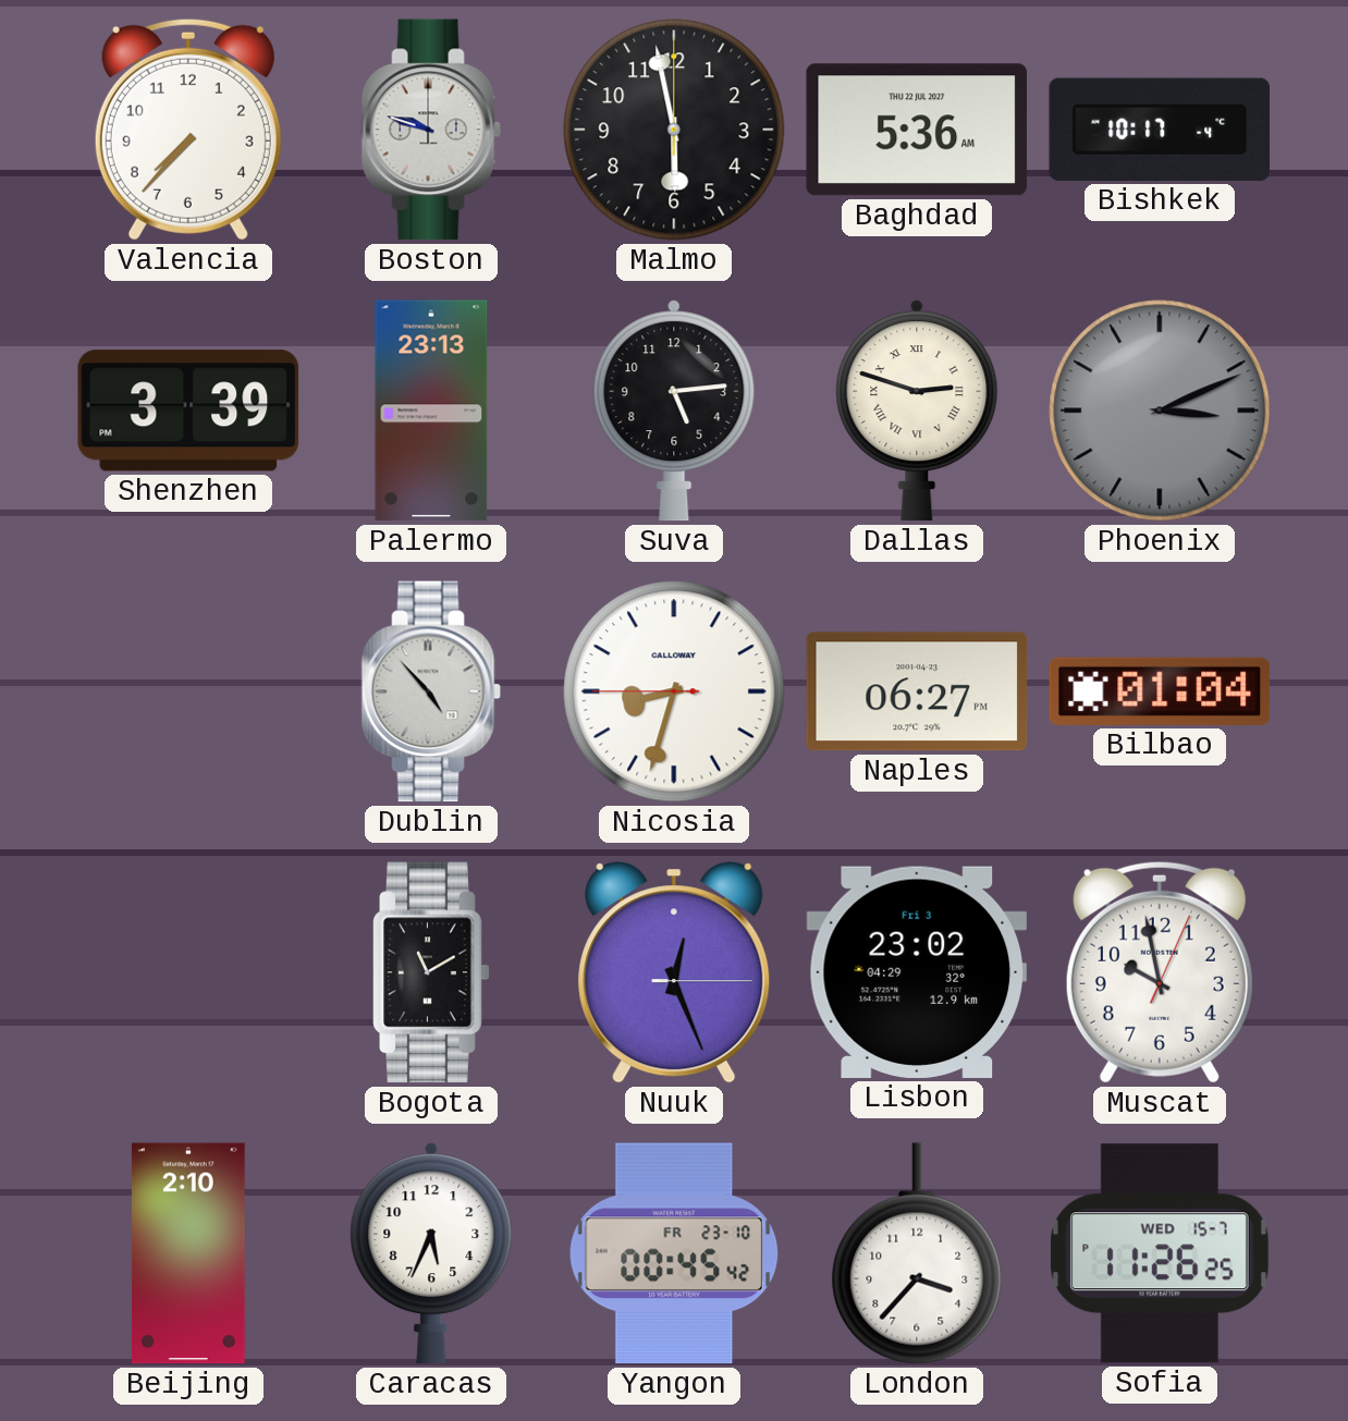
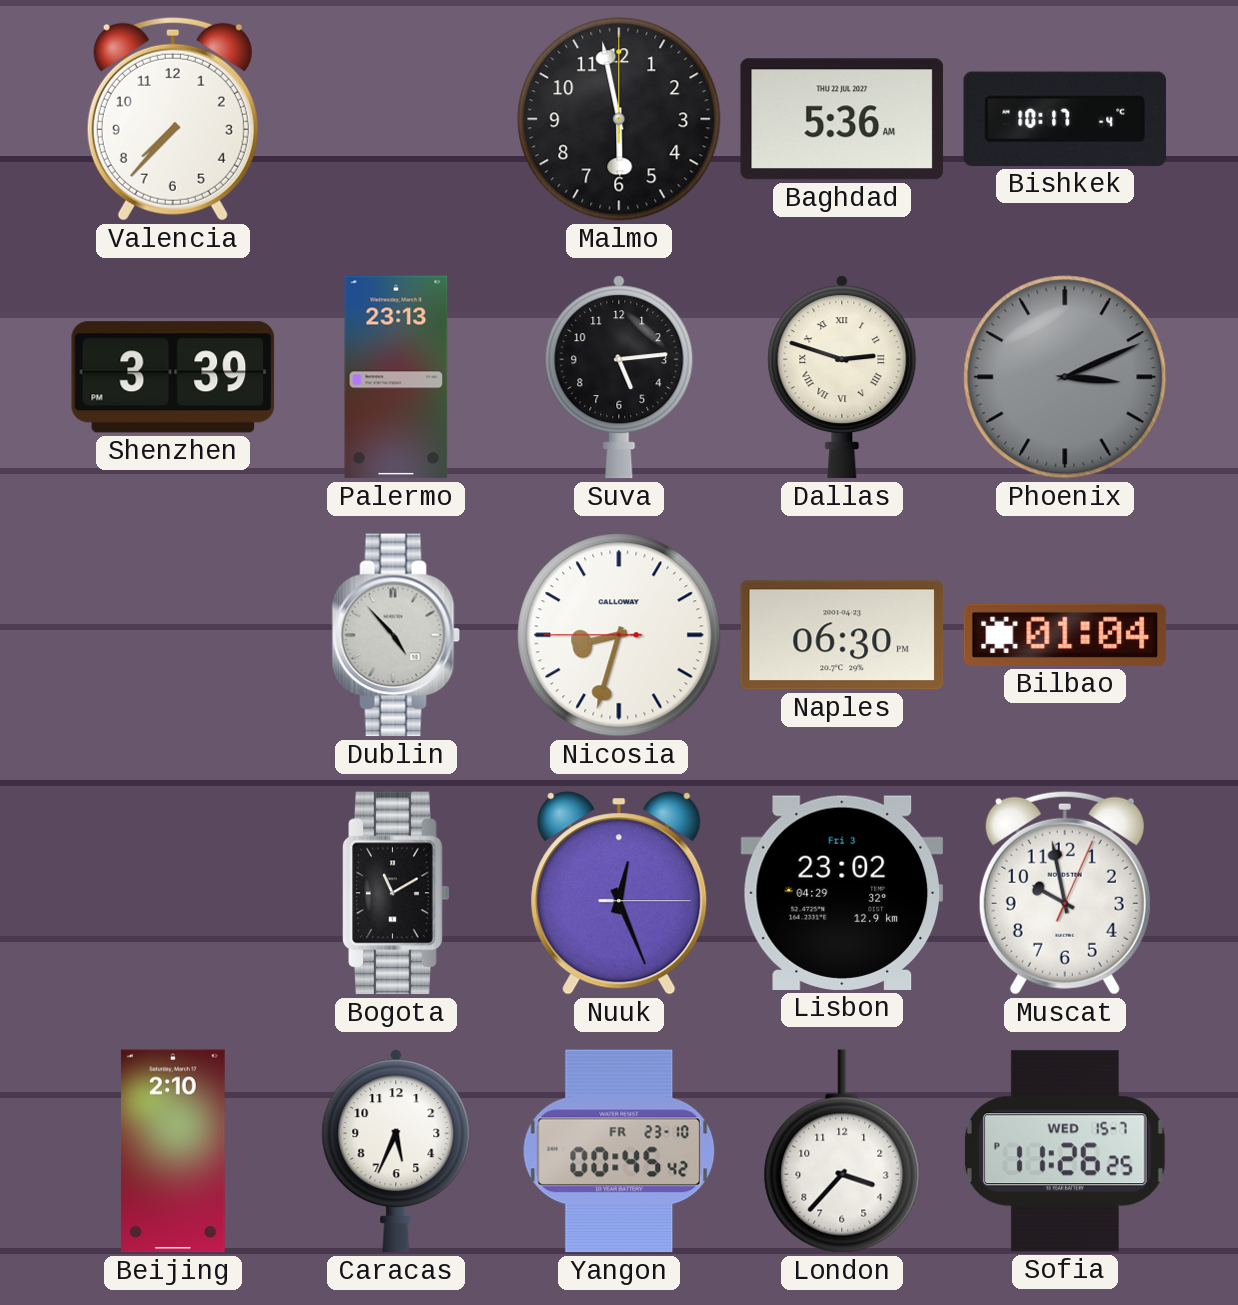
Boston: 9:48 -> none
Naples: 06:27 -> 06:30
